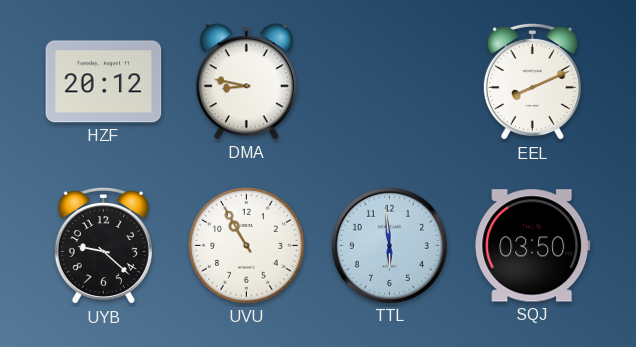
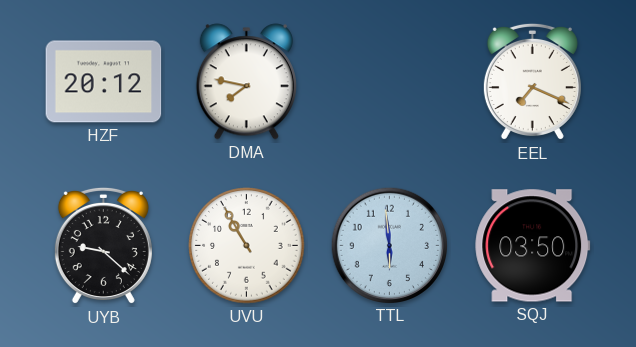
DMA: 8:47 -> 7:47
EEL: 8:11 -> 7:19
